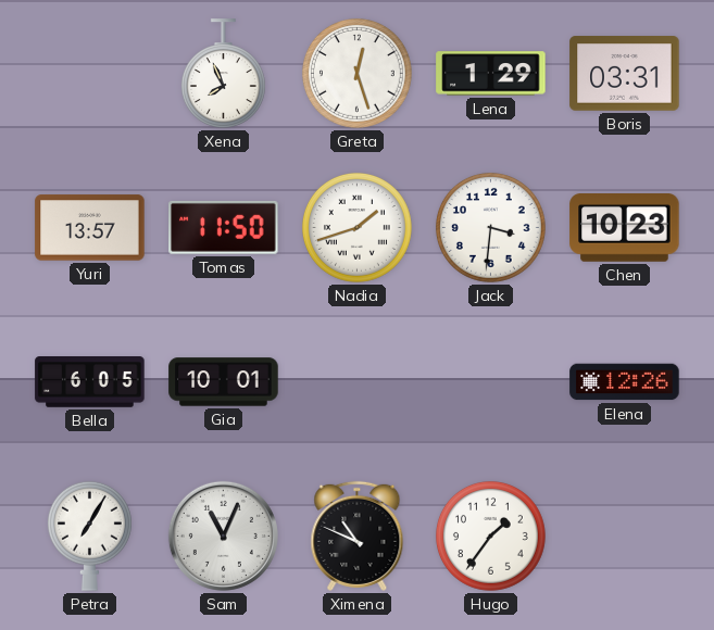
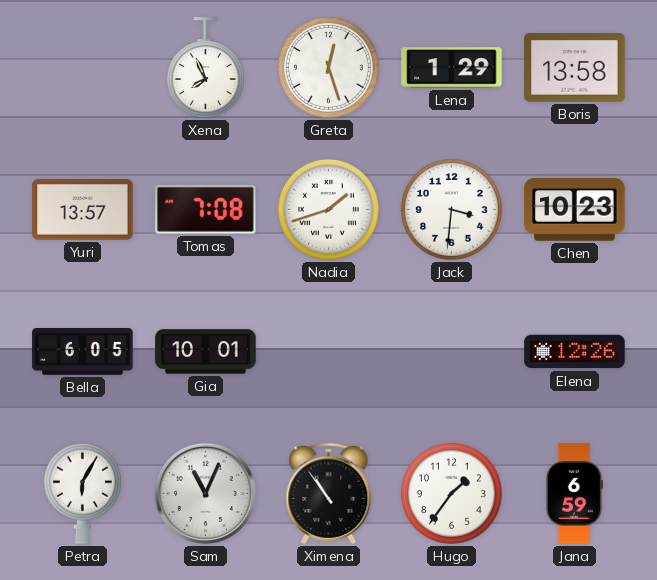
Boris: 03:31 -> 13:58
Tomas: 11:50 -> 7:08
Petra: 7:05 -> 6:05
Ximena: 10:49 -> 10:54
Jana: none -> 6:59
